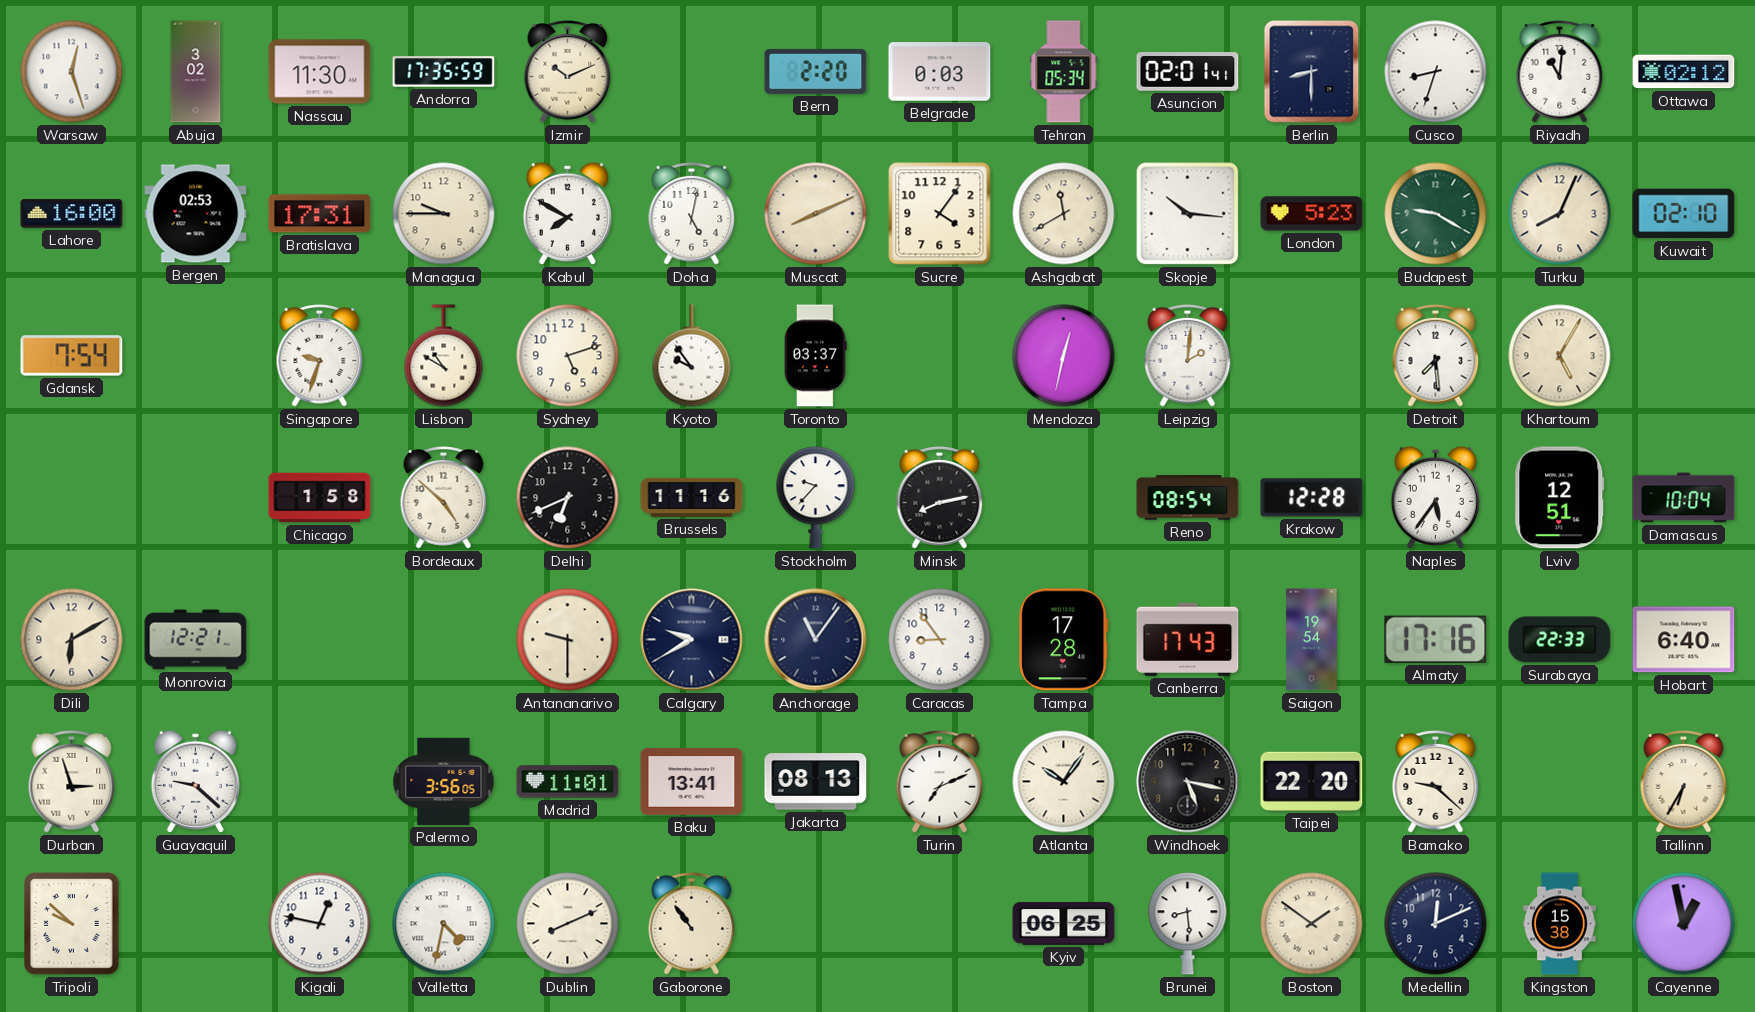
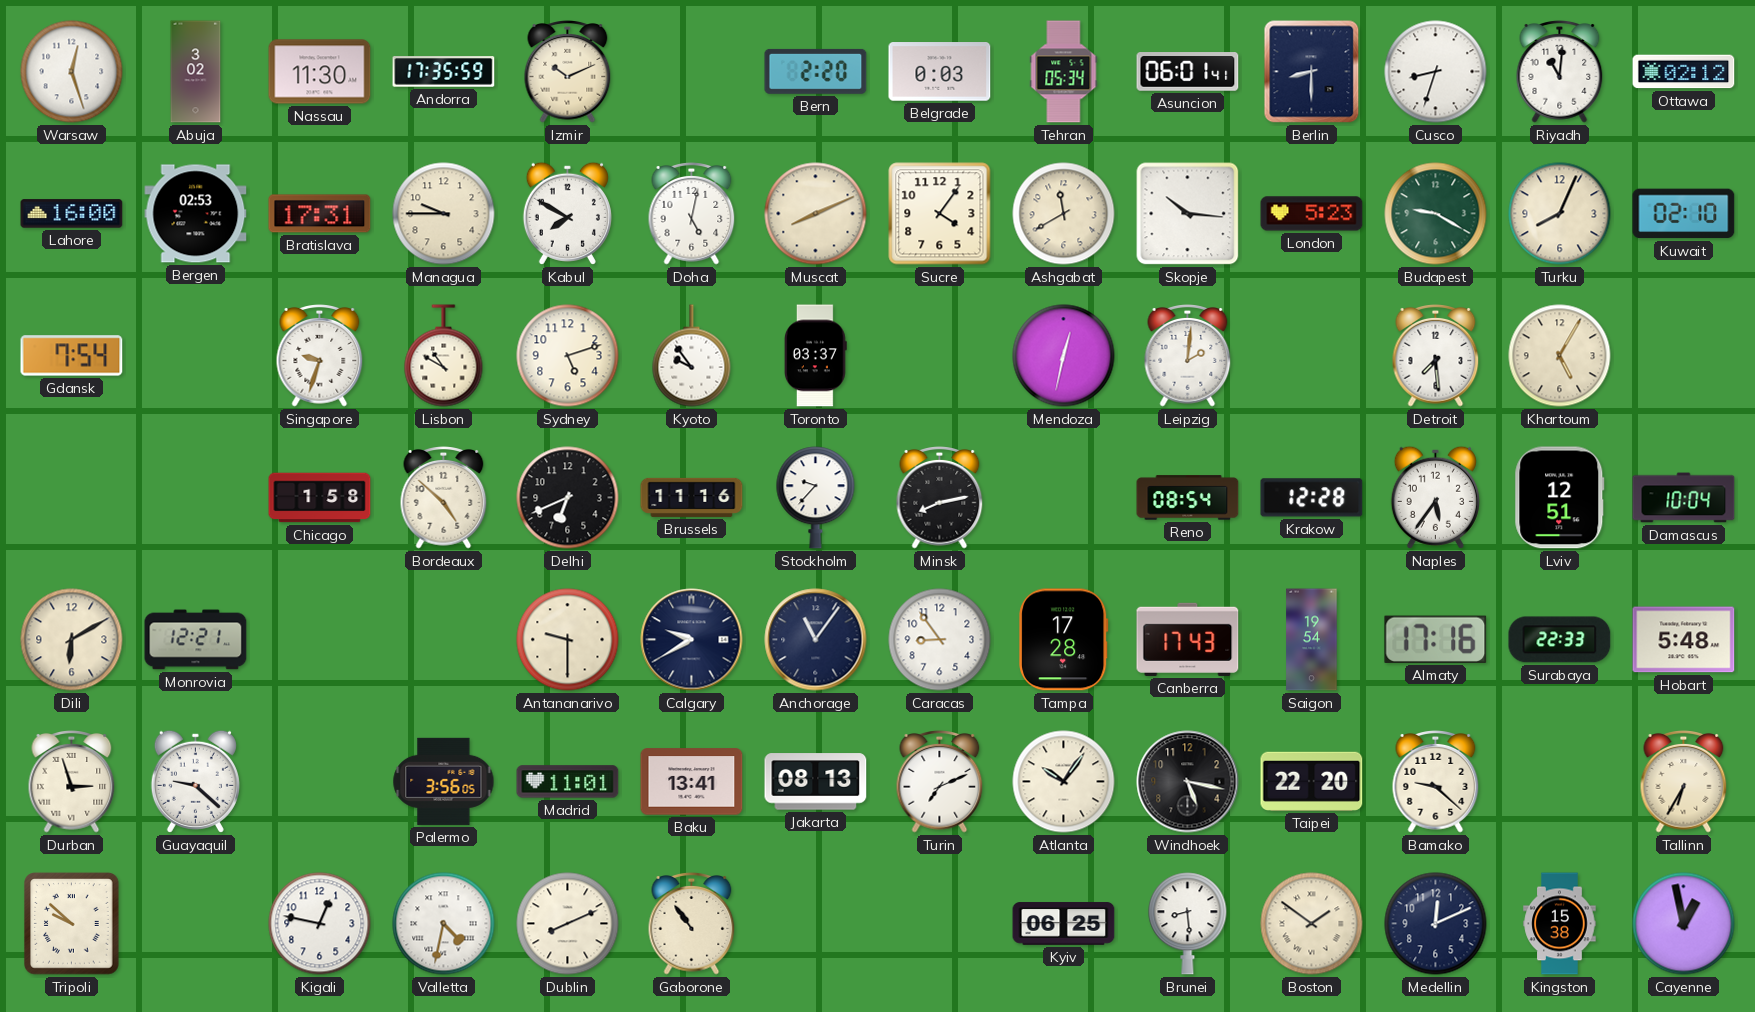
Asuncion: 02:01 -> 06:01
Hobart: 6:40 -> 5:48
